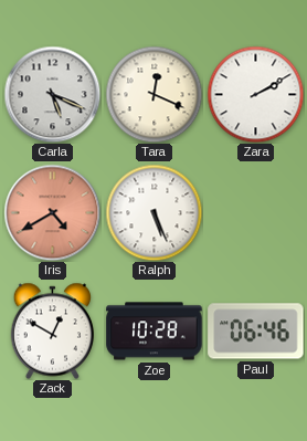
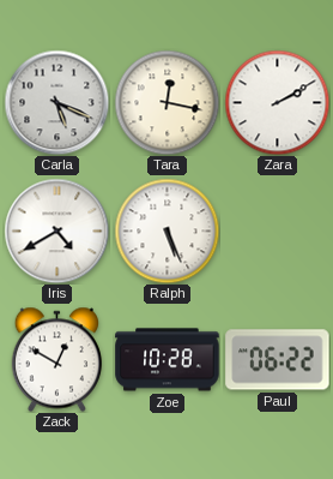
Tara: 12:19 -> 12:17
Iris dial: salmon -> white
Paul: 06:46 -> 06:22
